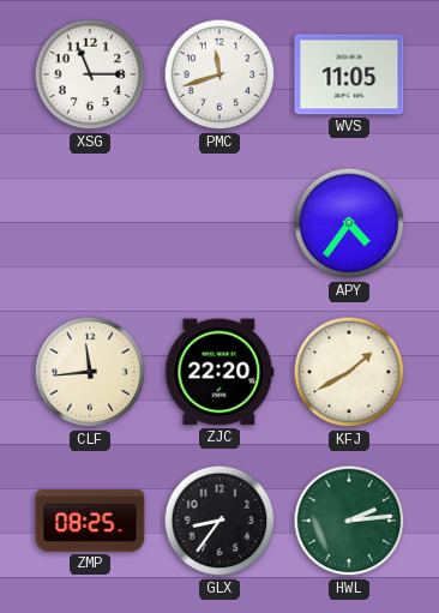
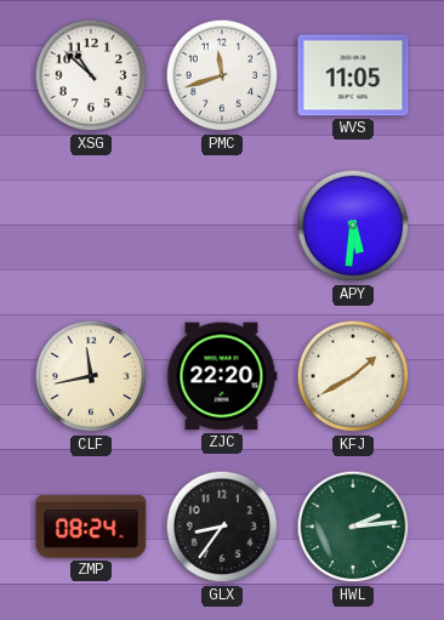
XSG: 11:15 -> 10:52
APY: 4:36 -> 5:31
CLF: 11:44 -> 11:43
ZMP: 08:25 -> 08:24
